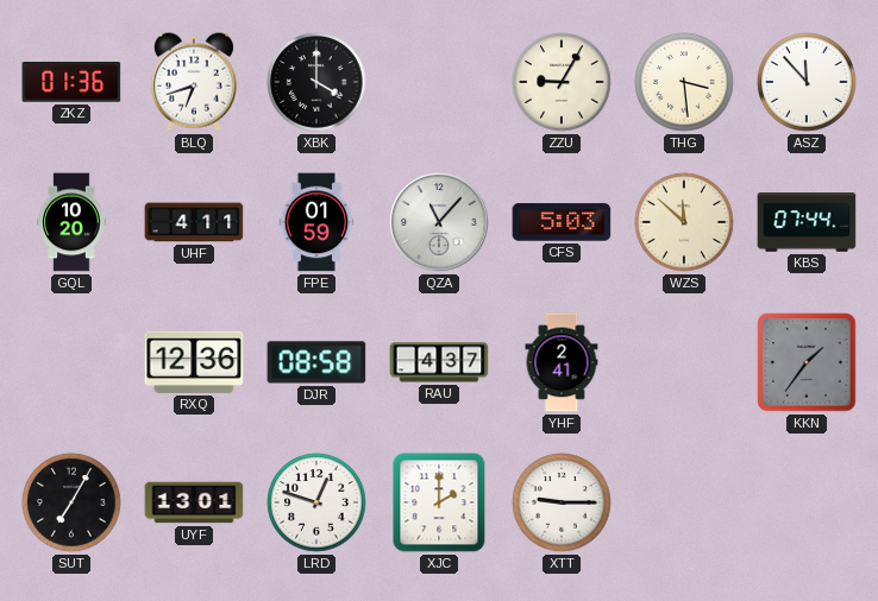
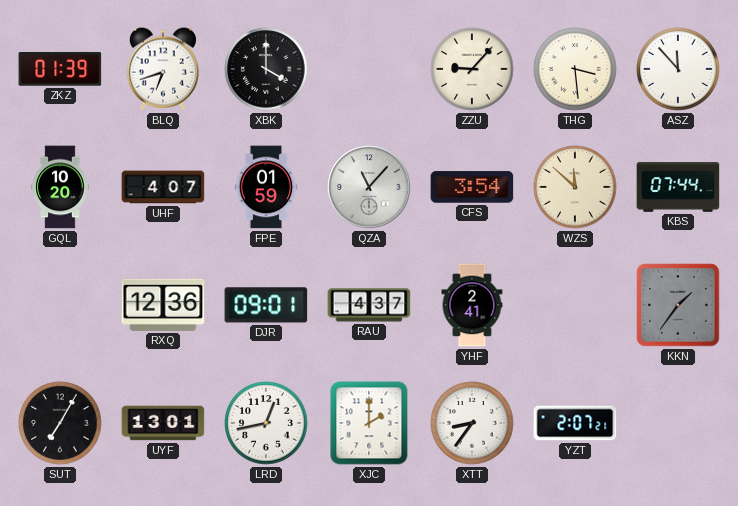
ZKZ: 01:36 -> 01:39
ZZU: 9:05 -> 9:07
UHF: 4:11 -> 4:07
CFS: 5:03 -> 3:54
DJR: 08:58 -> 09:01
LRD: 12:48 -> 12:43
XTT: 9:15 -> 8:36
YZT: none -> 2:07
